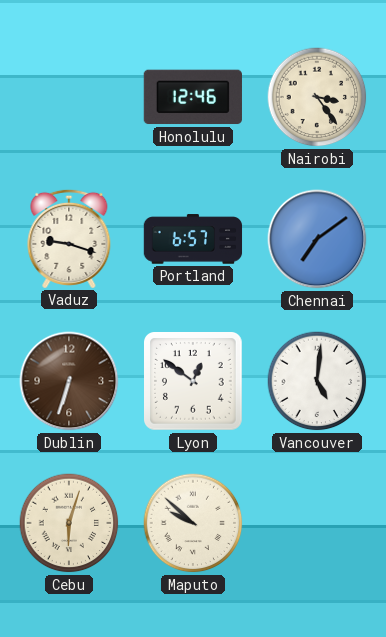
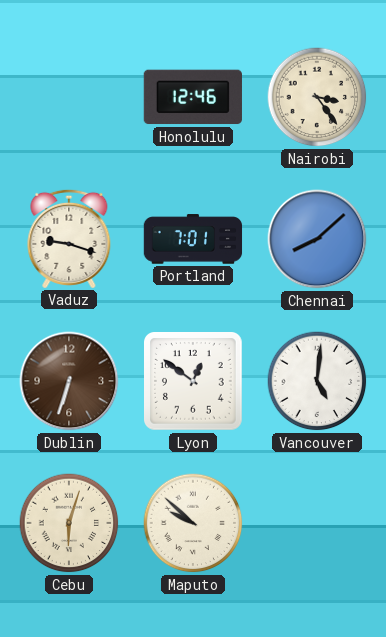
Portland: 6:57 -> 7:01
Chennai: 7:09 -> 8:08
